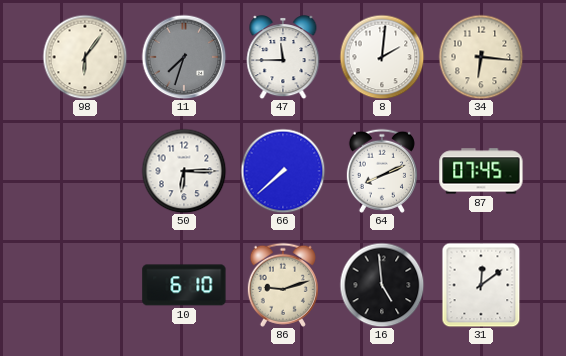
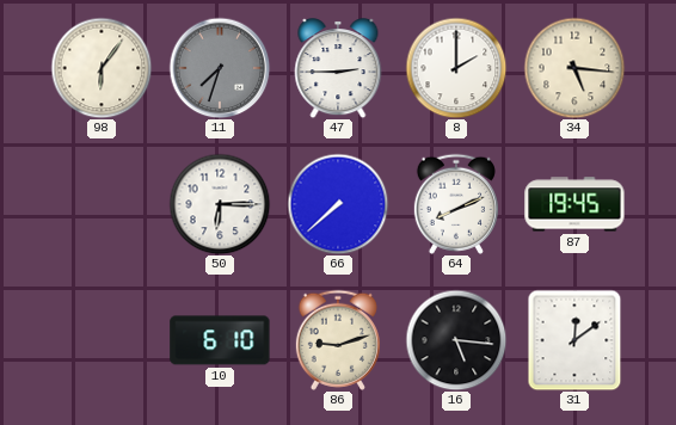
47: 11:45 -> 2:45
8: 2:01 -> 2:00
34: 6:16 -> 5:16
87: 07:45 -> 19:45
16: 4:59 -> 5:16
